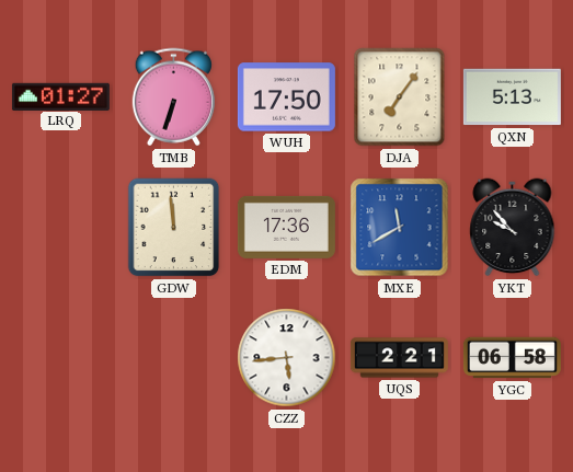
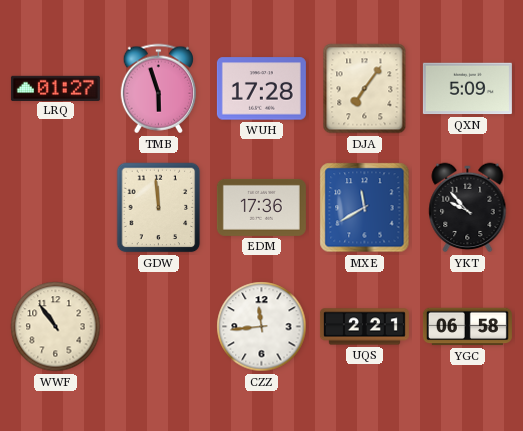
TMB: 6:33 -> 5:57
WUH: 17:50 -> 17:28
QXN: 5:13 -> 5:09
WWF: none -> 10:54
CZZ: 5:44 -> 11:44
